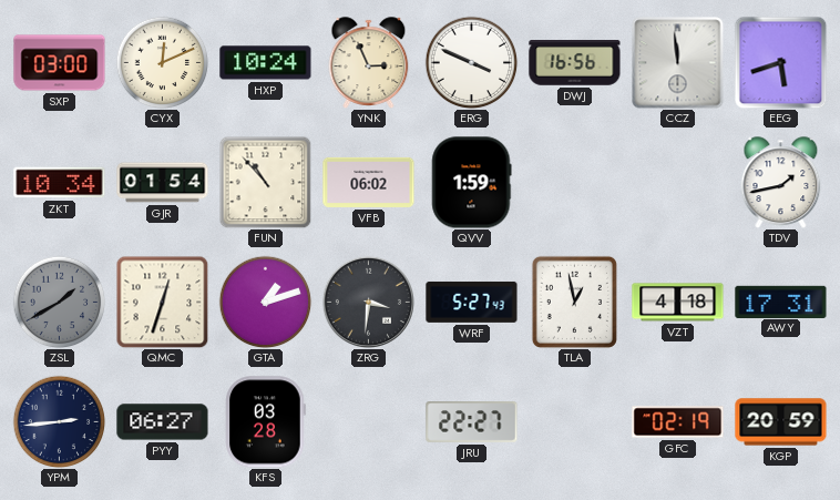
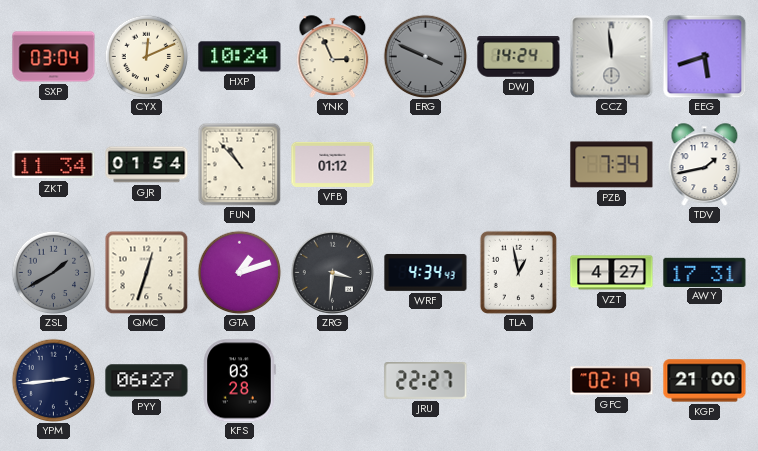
SXP: 03:00 -> 03:04
ERG dial: white -> grey
DWJ: 16:56 -> 14:24
ZKT: 10:34 -> 11:34
VFB: 06:02 -> 01:12
QVV: 1:59 -> none
PZB: none -> 7:34
WRF: 5:27 -> 4:34
VZT: 4:18 -> 4:27
KGP: 20:59 -> 21:00
